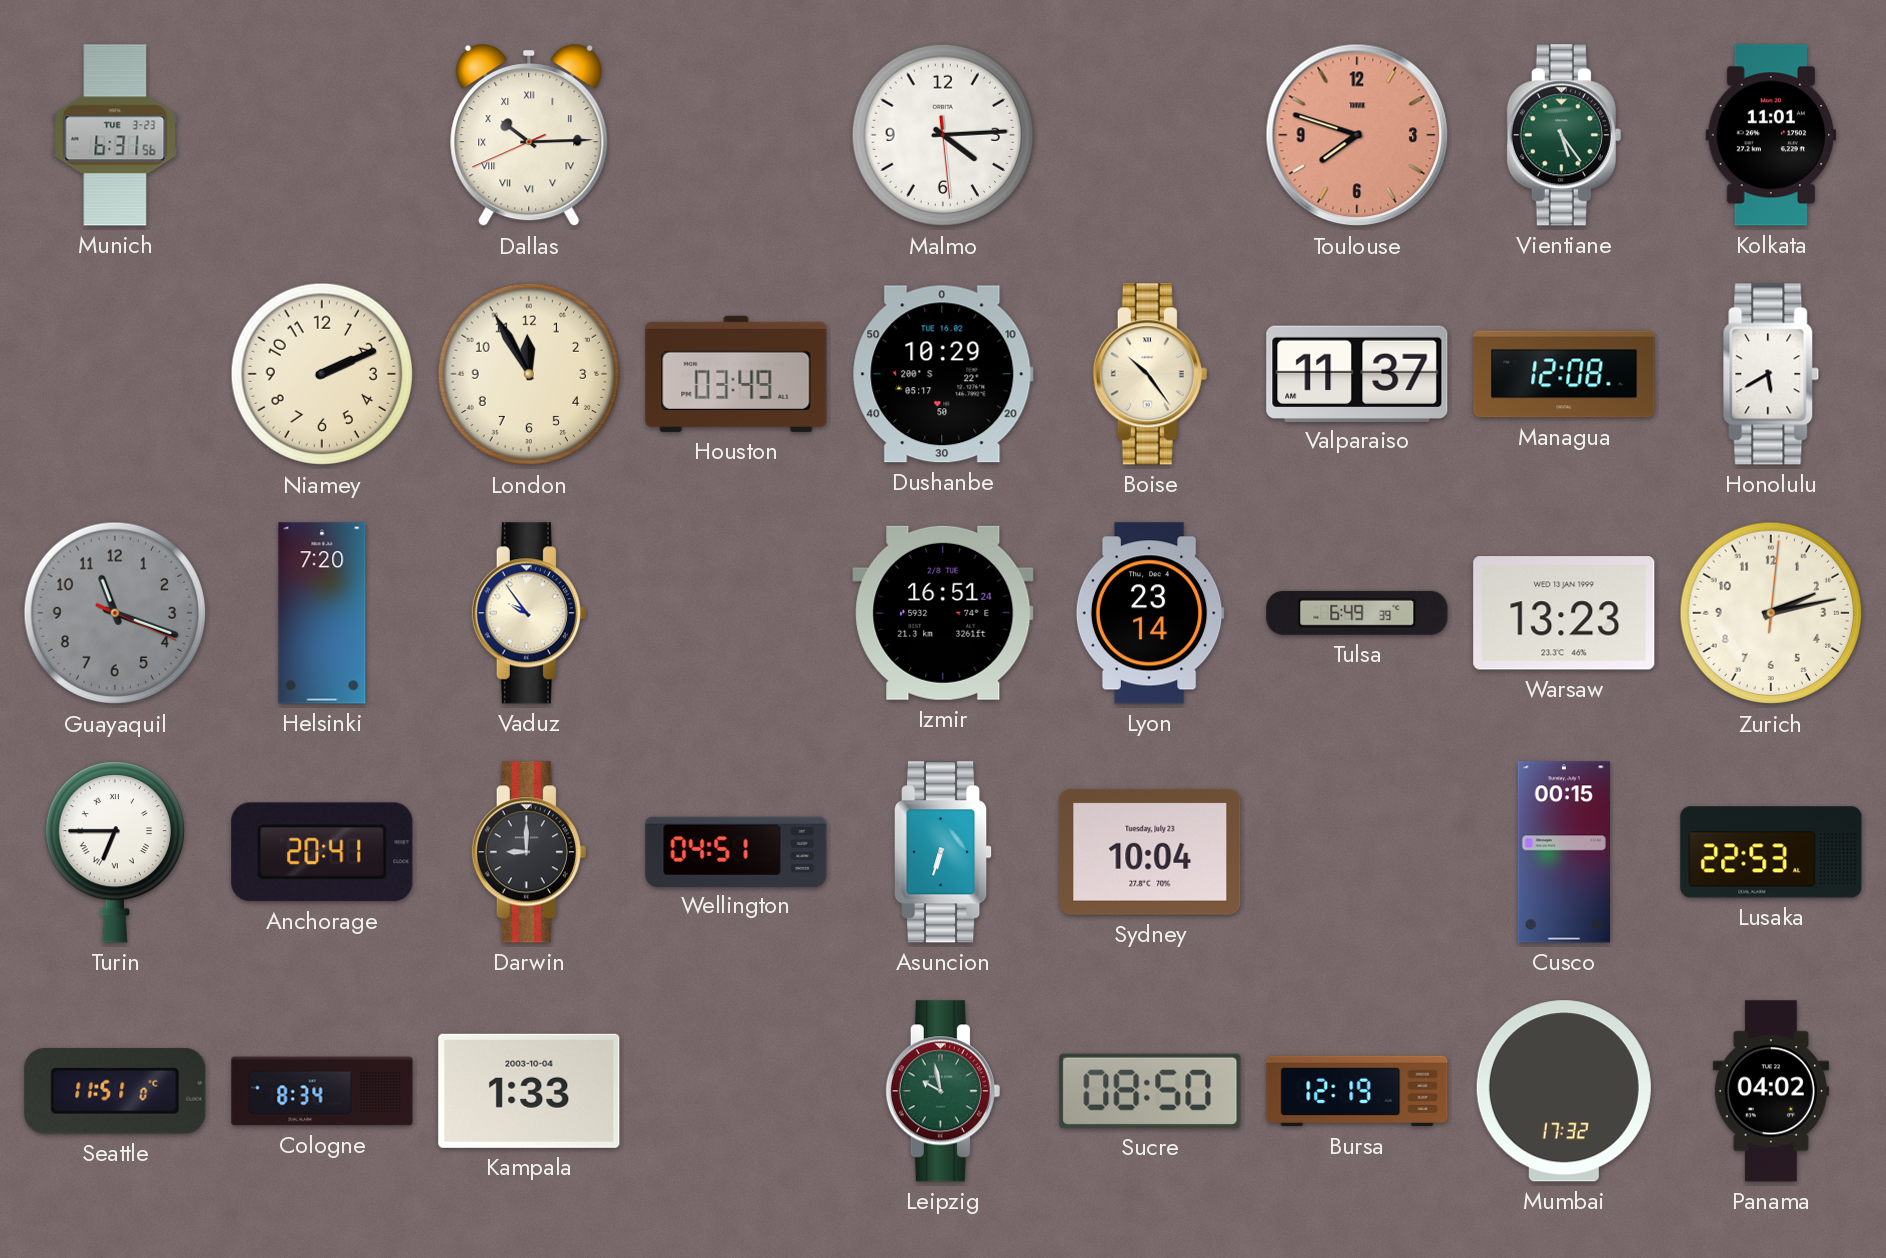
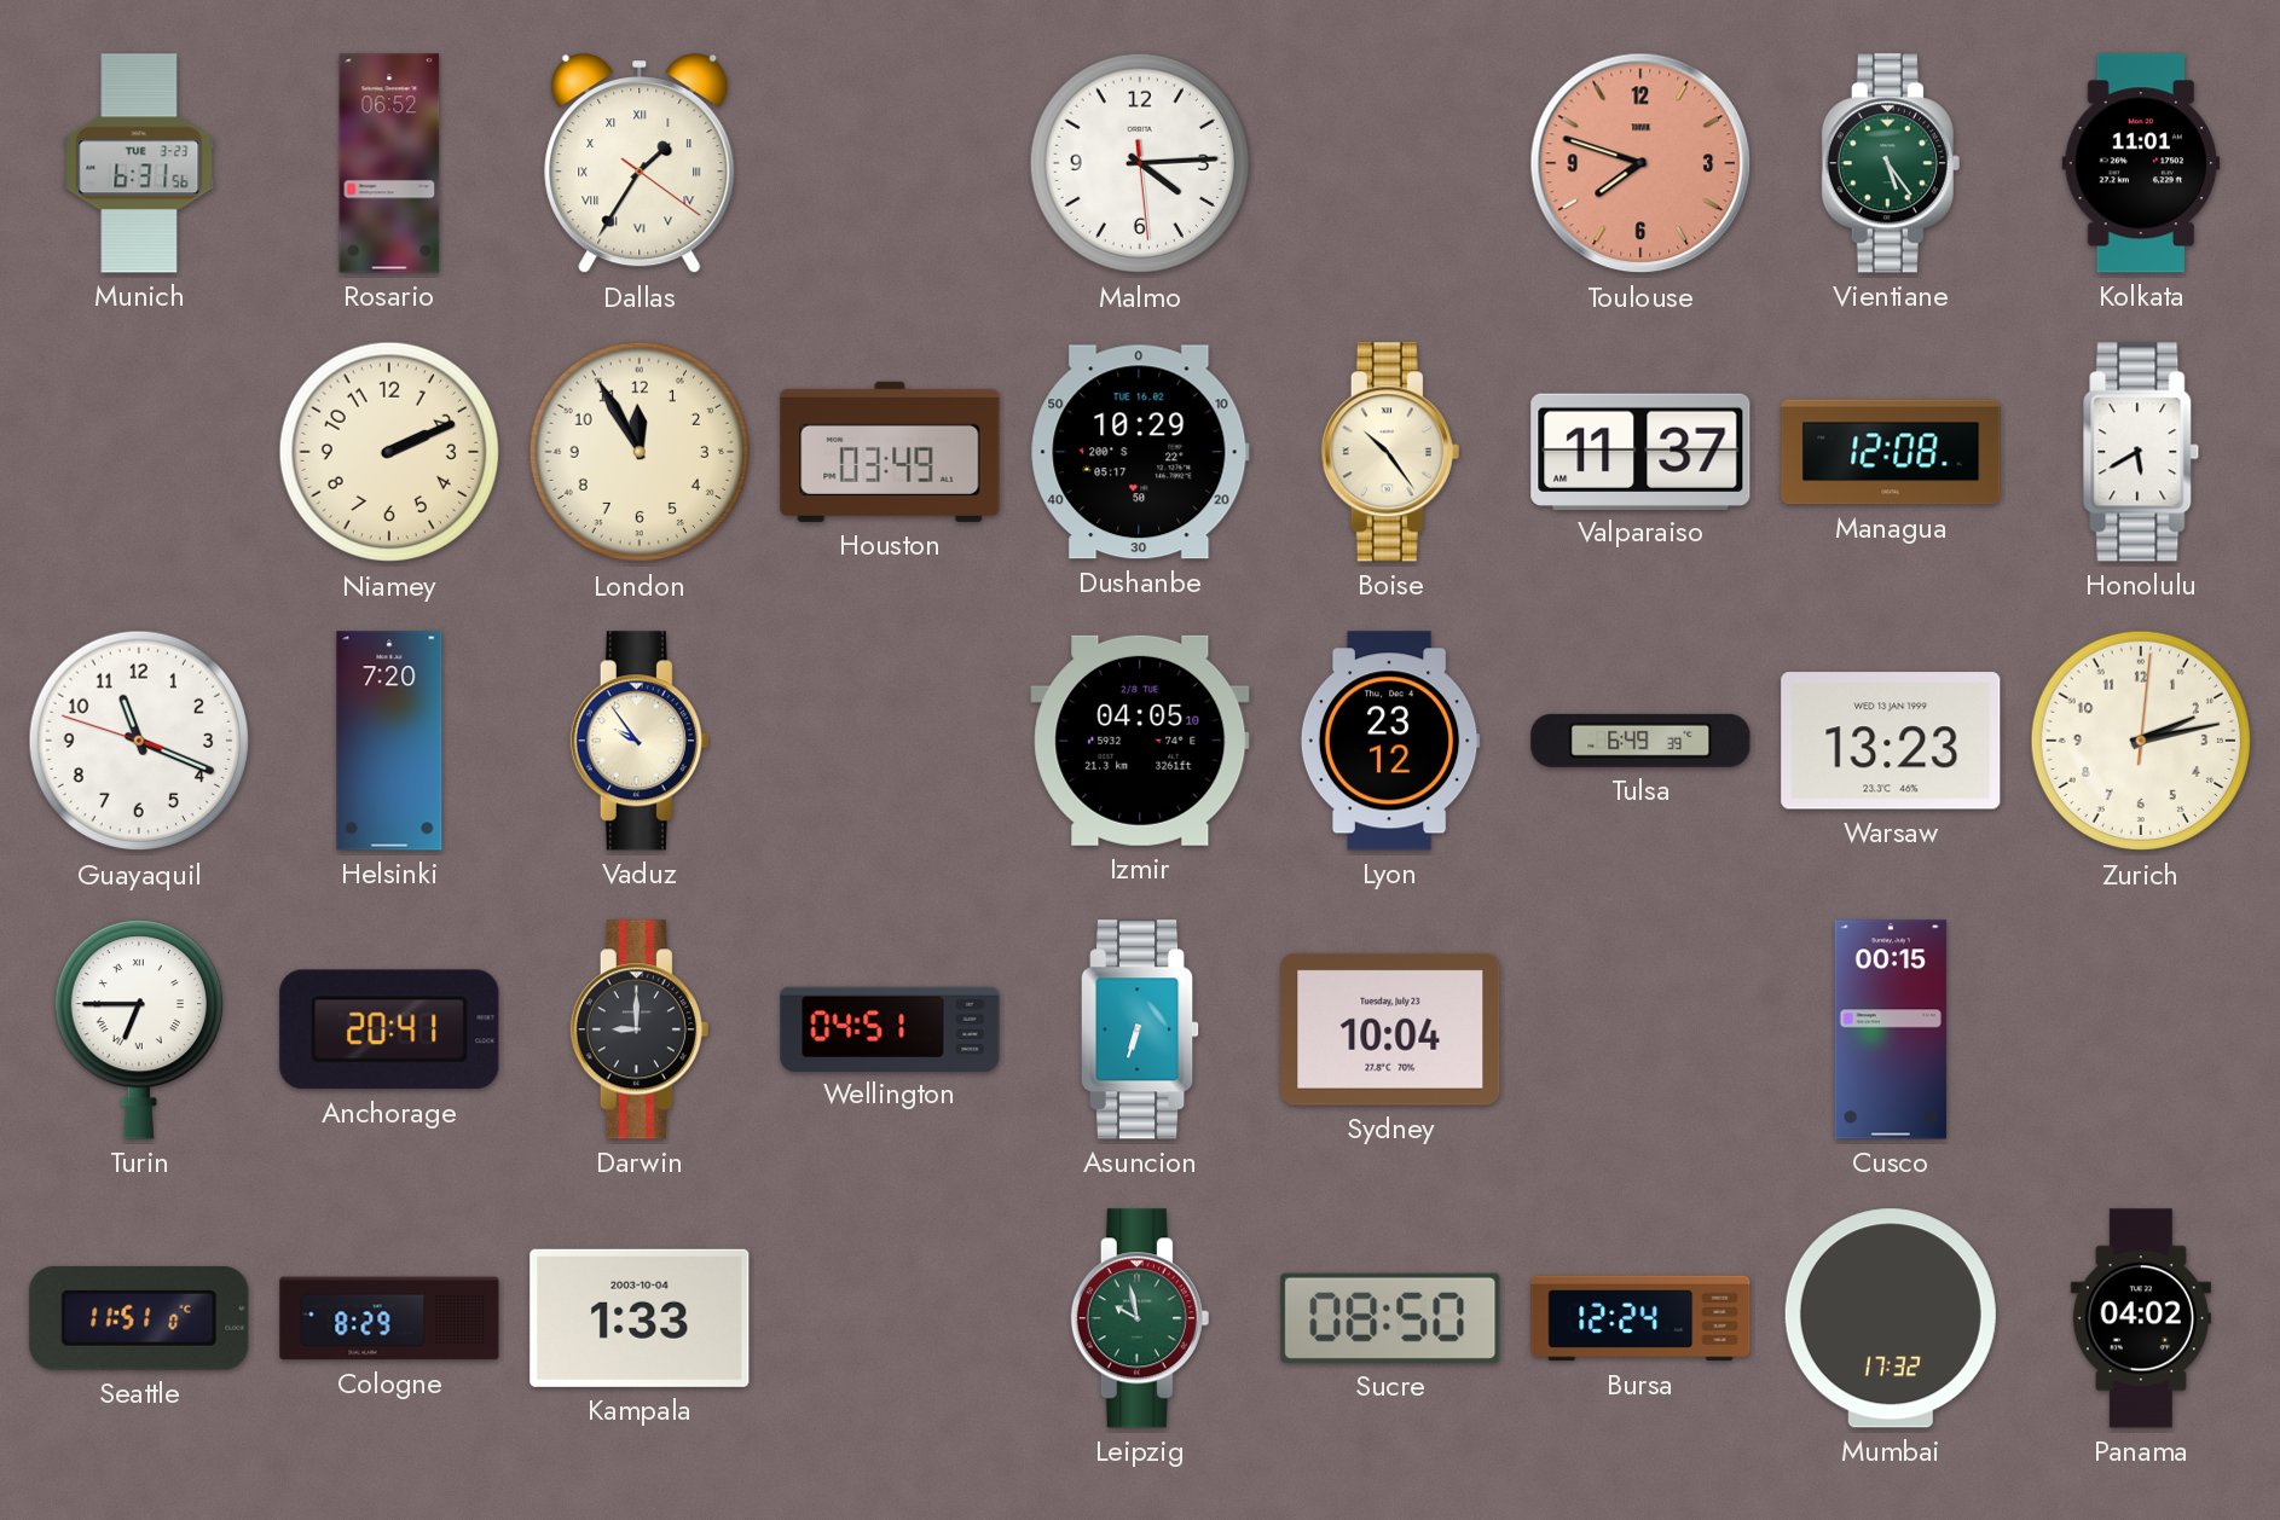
Rosario: none -> 06:52
Dallas: 10:14 -> 1:35
Guayaquil: 11:18:19 -> 11:18:48
Guayaquil dial: grey -> white
Izmir: 16:51 -> 04:05
Lyon: 23:14 -> 23:12
Lusaka: 22:53 -> none
Cologne: 8:34 -> 8:29
Bursa: 12:19 -> 12:24
